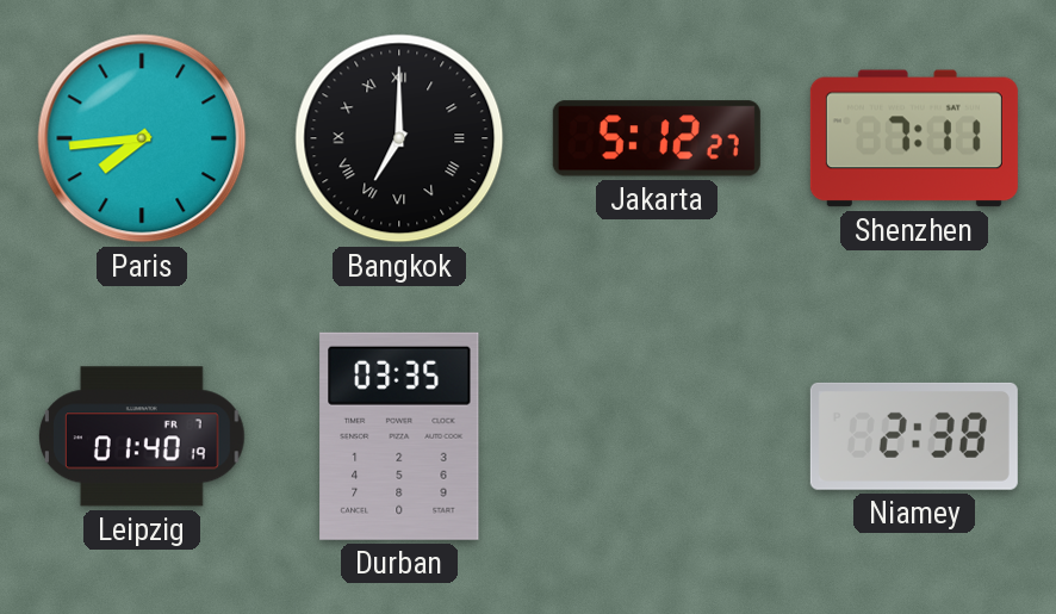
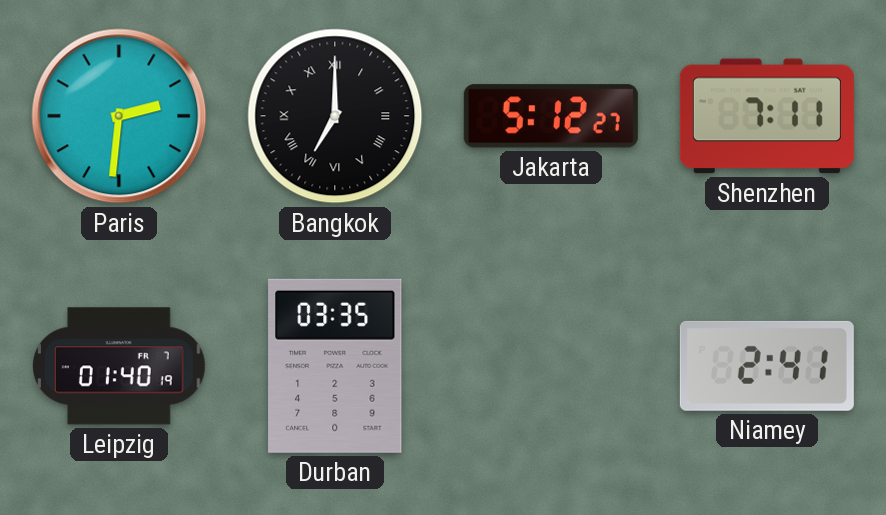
Paris: 7:44 -> 2:31
Niamey: 2:38 -> 2:41
